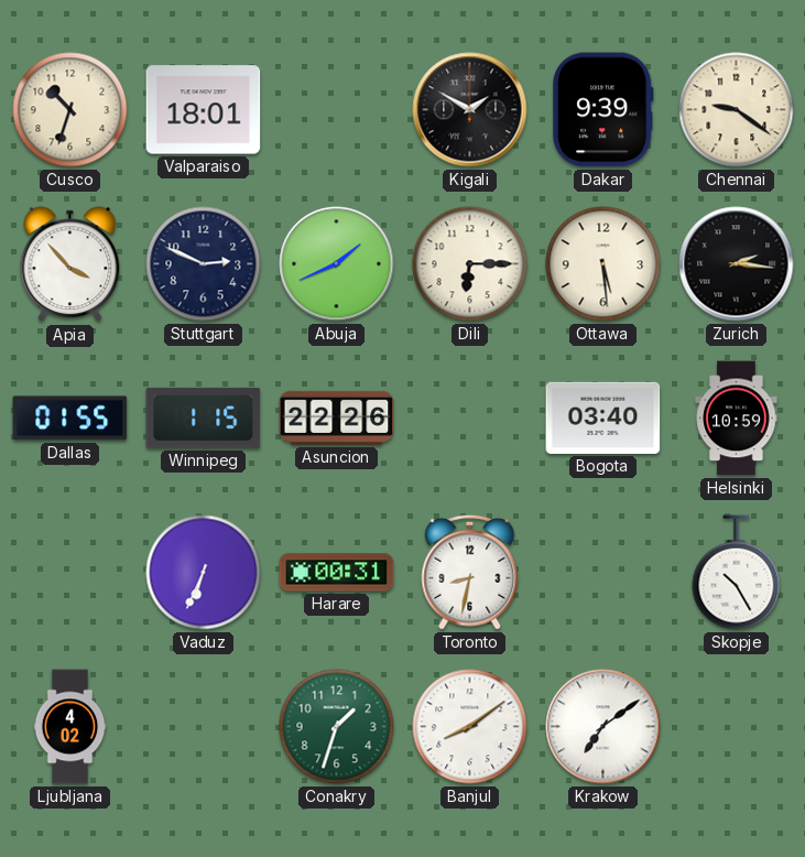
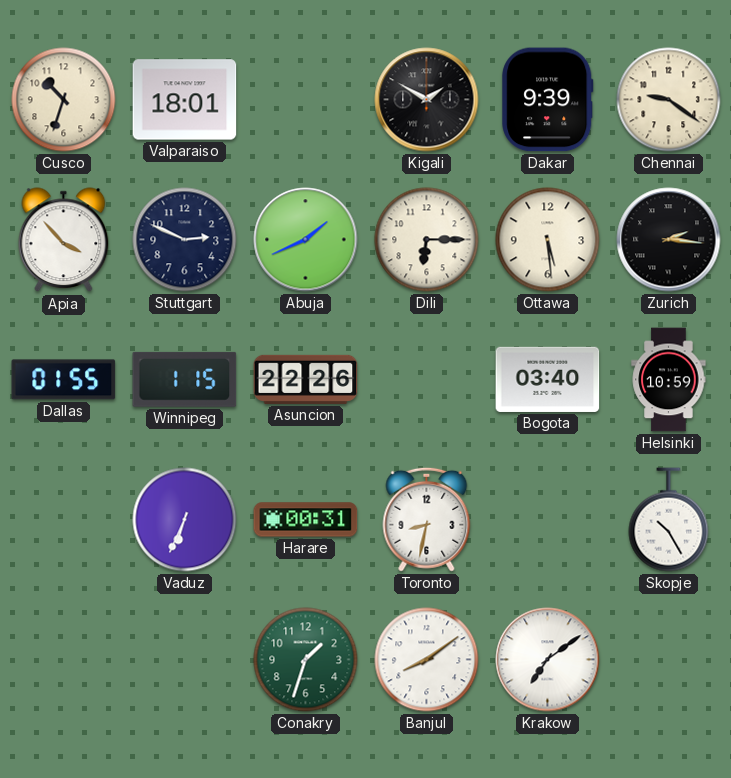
Ljubljana: 4:02 -> none
